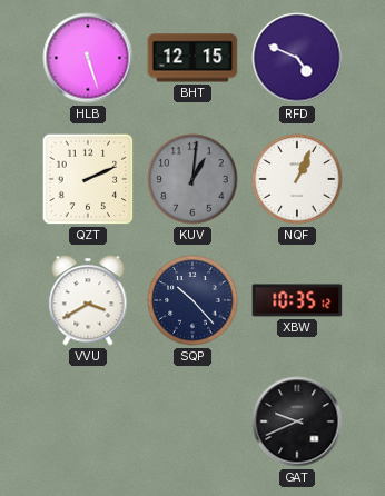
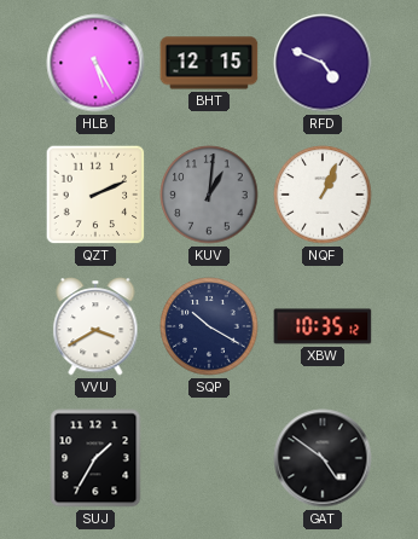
HLB: 5:27 -> 5:25
SQP: 10:23 -> 10:20
SUJ: none -> 1:35
GAT: 9:41 -> 4:51
